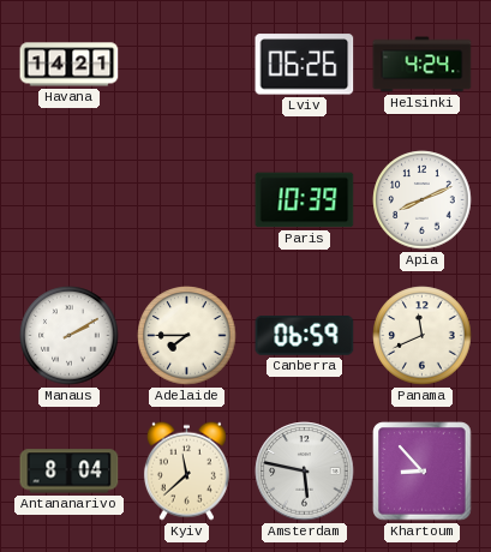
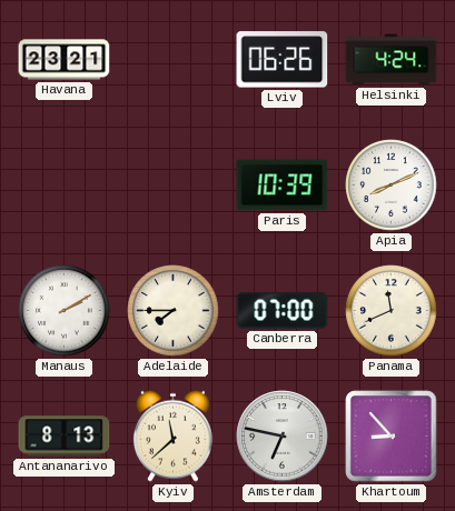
Havana: 14:21 -> 23:21
Canberra: 06:59 -> 07:00
Antananarivo: 8:04 -> 8:13
Amsterdam: 5:47 -> 6:47
